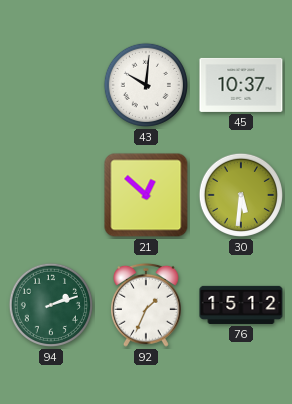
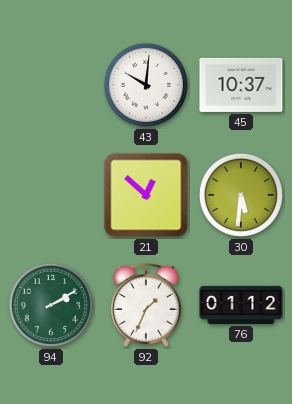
94: 2:12 -> 2:10
76: 15:12 -> 01:12
